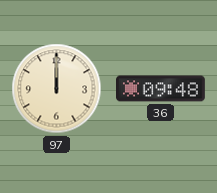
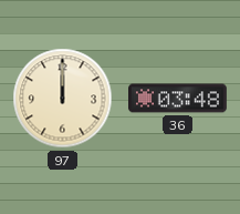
36: 09:48 -> 03:48
